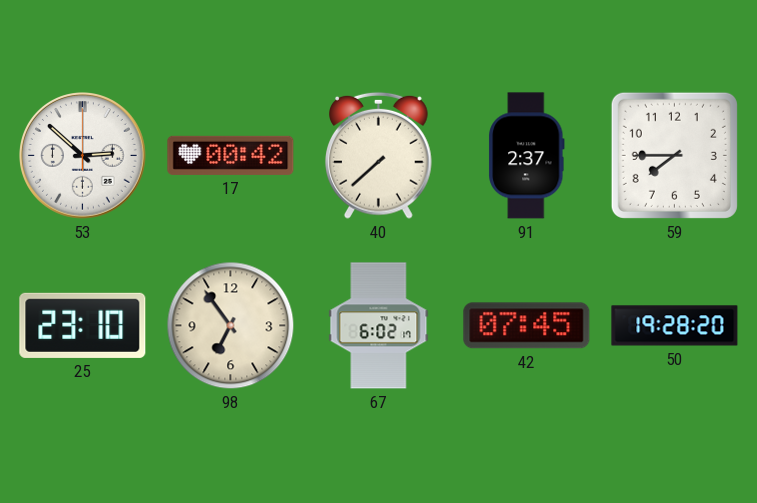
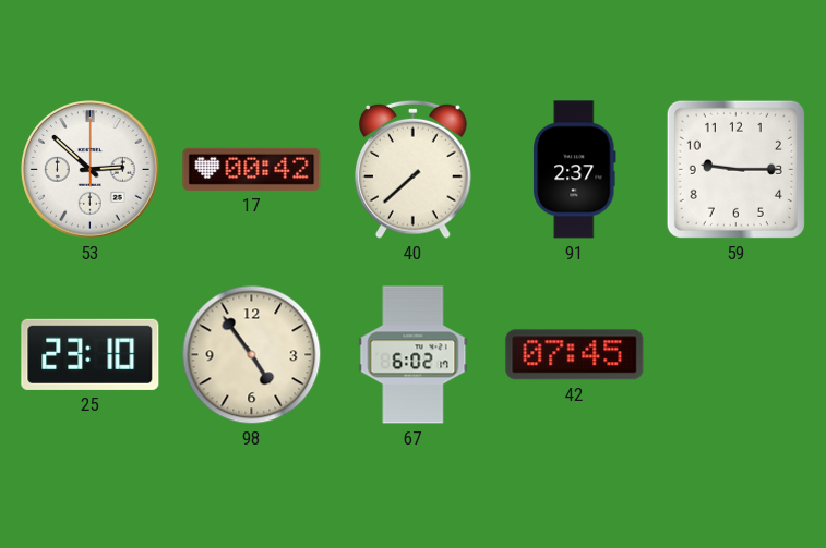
59: 7:45 -> 9:15
98: 6:54 -> 4:54
50: 19:28 -> none
